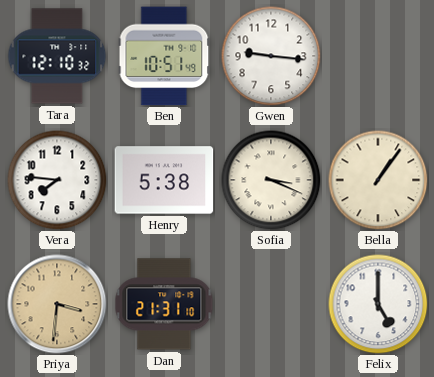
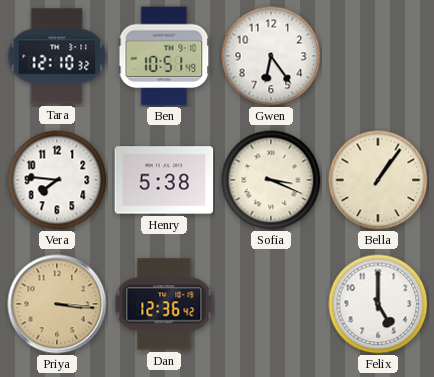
Gwen: 9:16 -> 6:24
Priya: 3:31 -> 3:16
Dan: 21:31 -> 12:36
